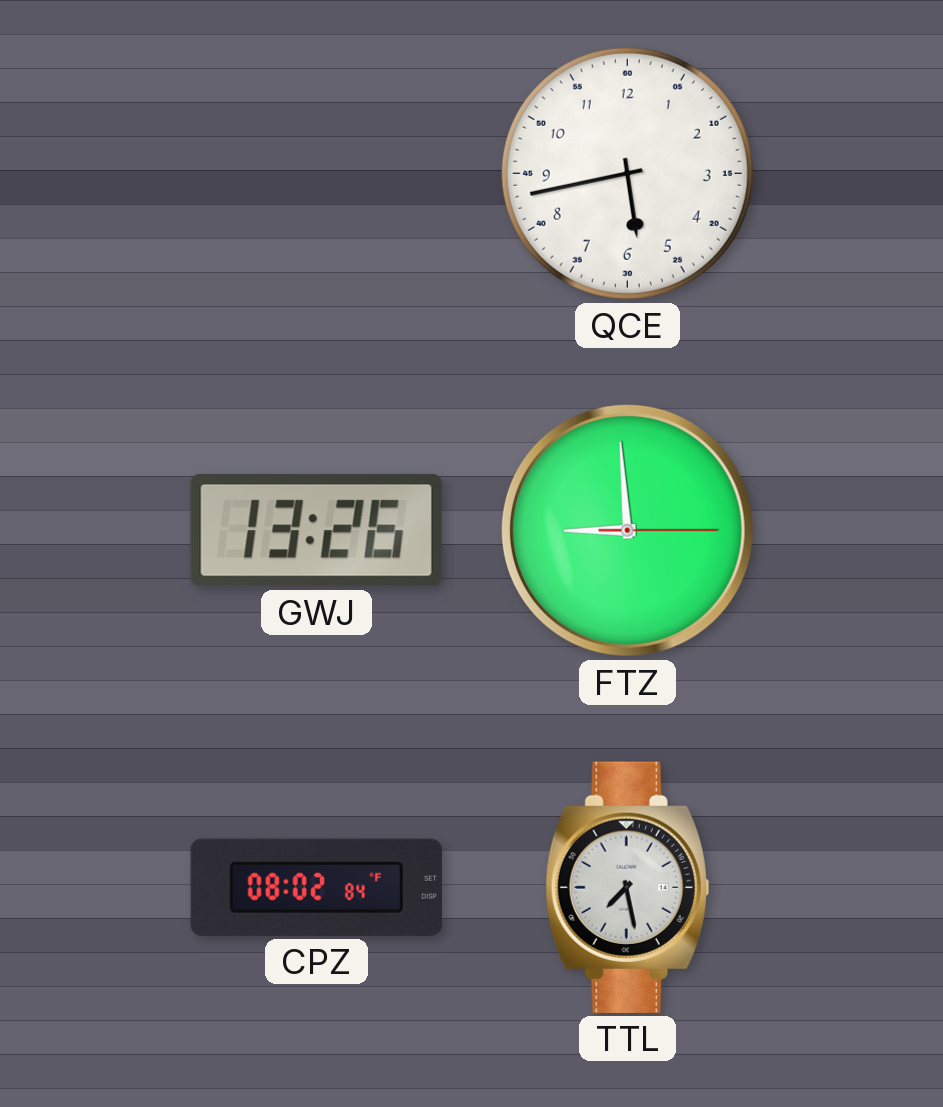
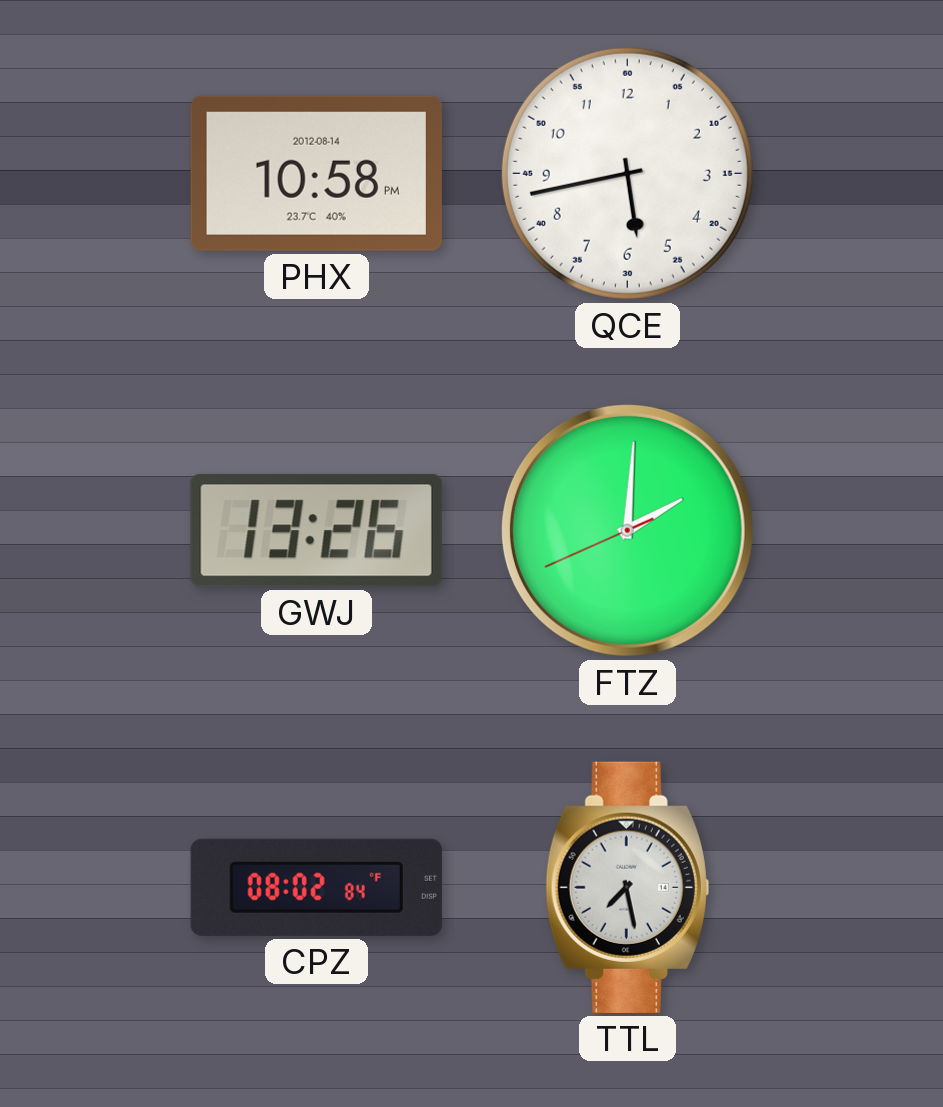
PHX: none -> 10:58
FTZ: 8:59 -> 2:00
